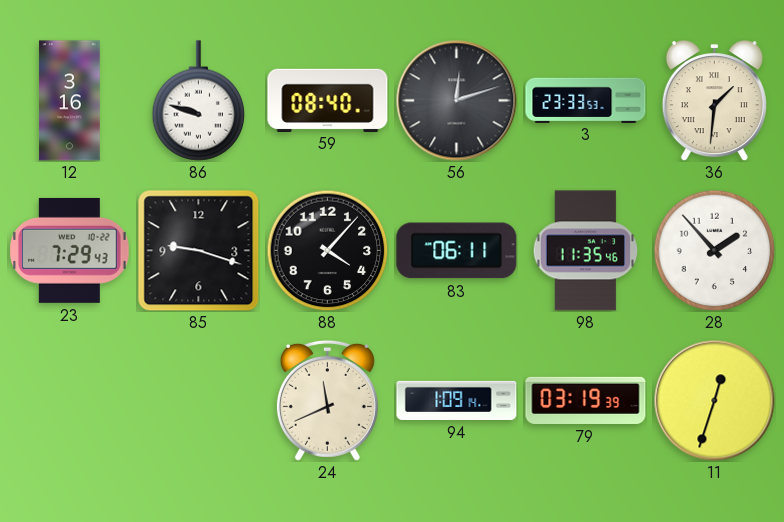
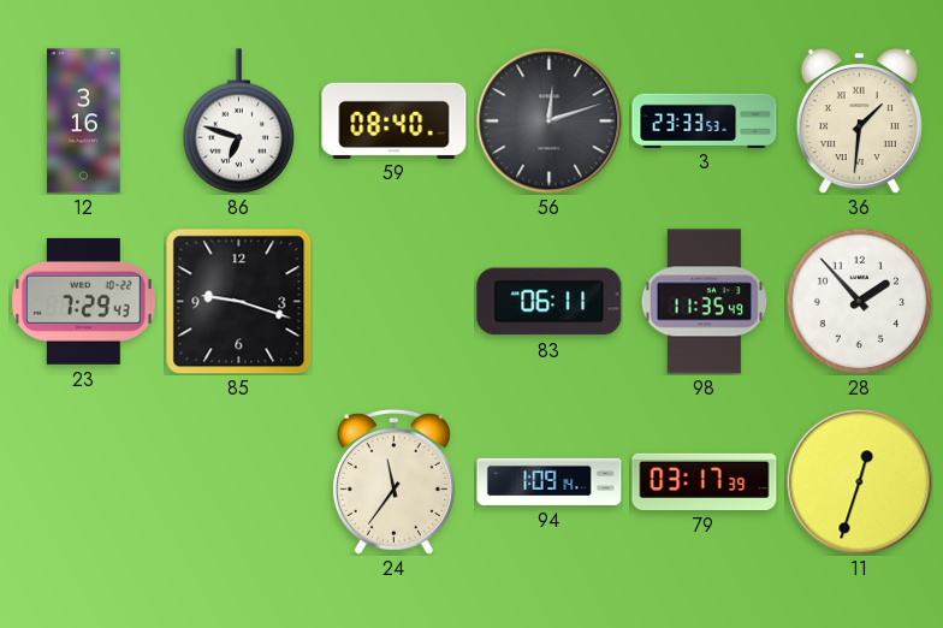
86: 9:48 -> 6:48
88: 4:07 -> none
98: 11:35:46 -> 11:35:49
24: 11:41 -> 11:36
79: 03:19 -> 03:17
